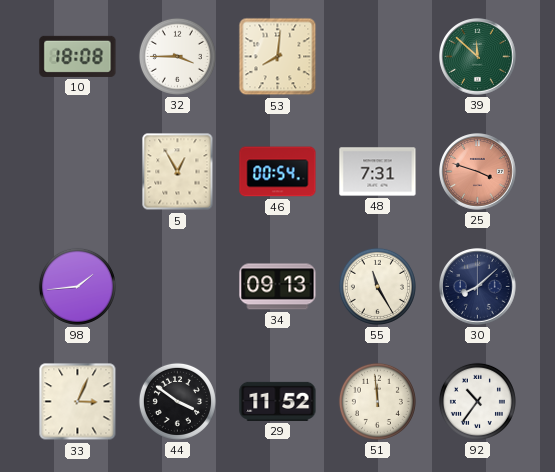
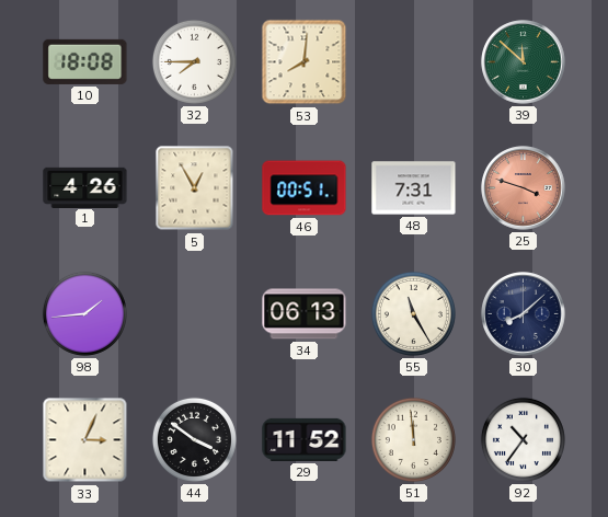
32: 3:45 -> 7:45
1: none -> 4:26
46: 00:54 -> 00:51
34: 09:13 -> 06:13
